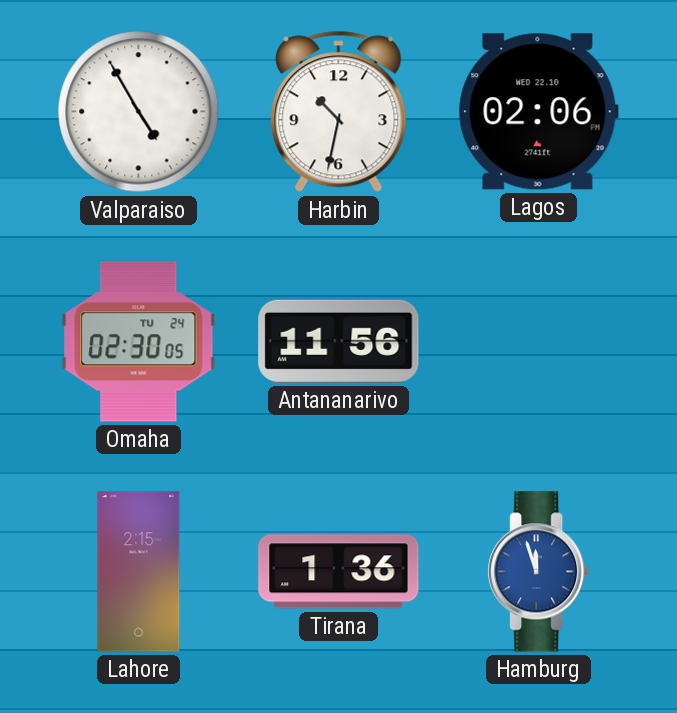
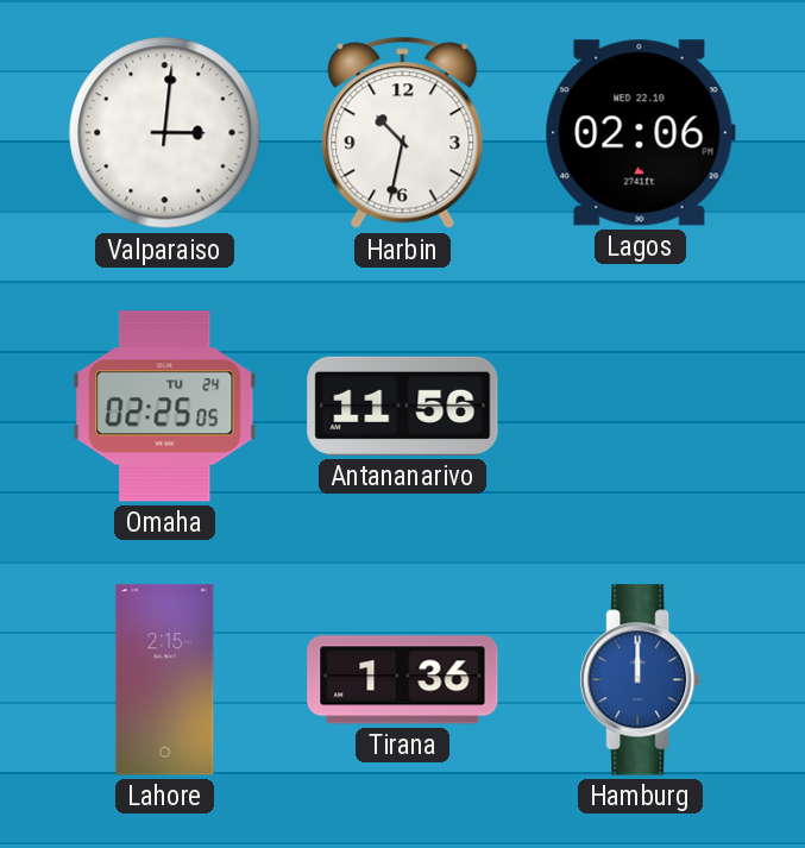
Valparaiso: 4:55 -> 3:01
Omaha: 02:30 -> 02:25
Hamburg: 11:57 -> 12:00
